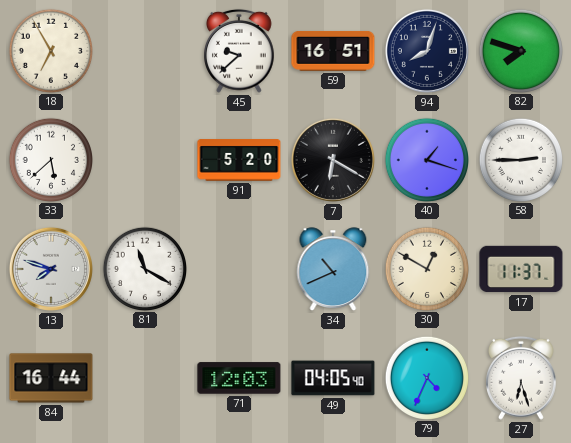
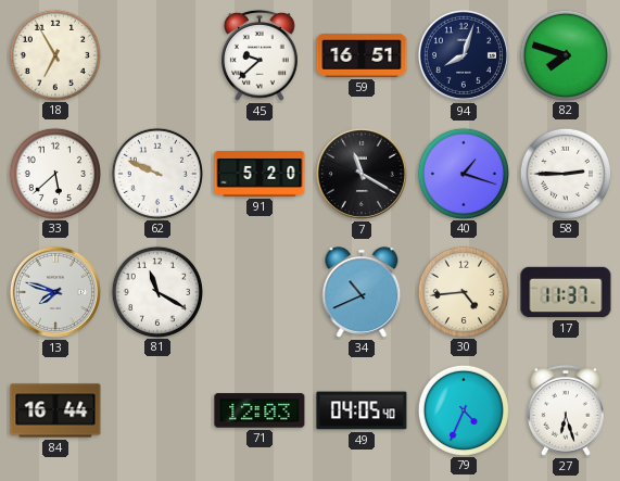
62: none -> 9:49
7: 6:20 -> 11:20
30: 12:50 -> 4:44
